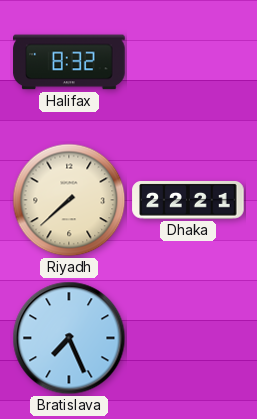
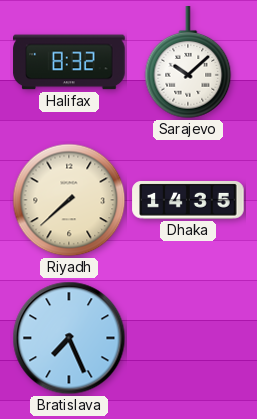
Sarajevo: none -> 10:08
Dhaka: 22:21 -> 14:35
